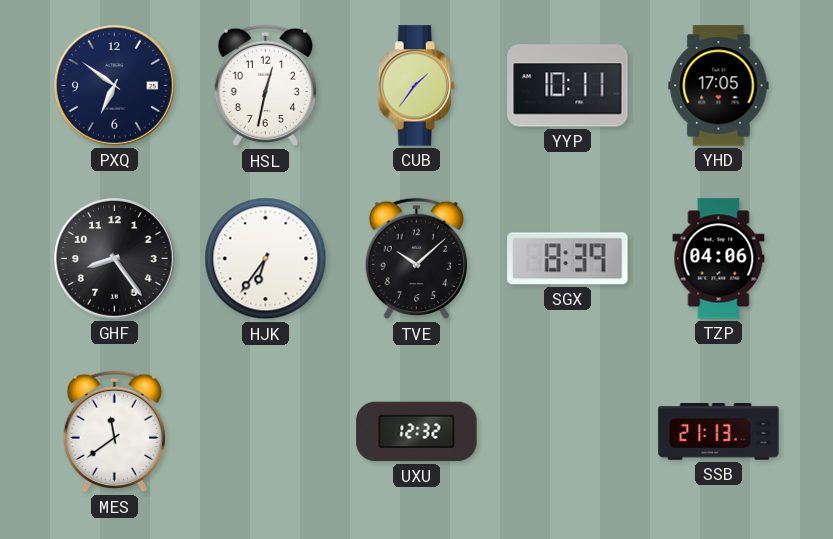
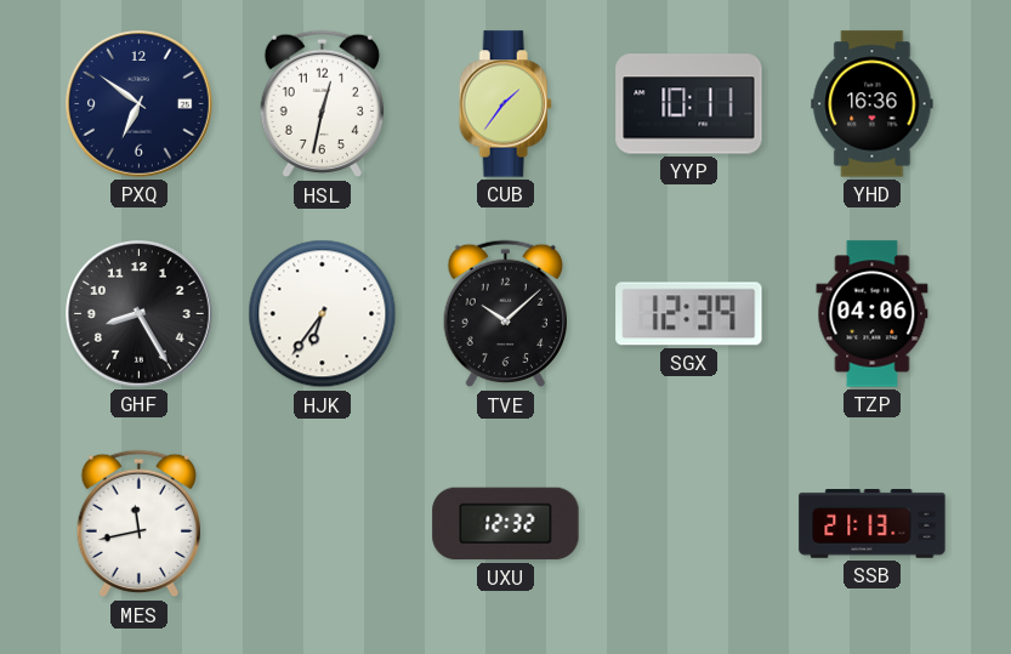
YHD: 17:05 -> 16:36
GHF: 8:24 -> 8:25
SGX: 8:39 -> 12:39
MES: 11:39 -> 11:43
